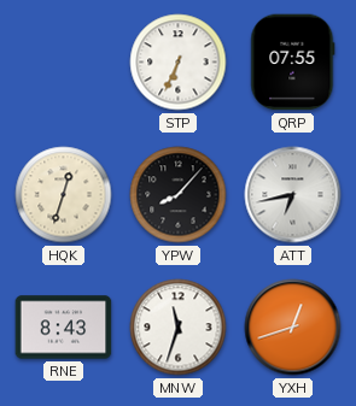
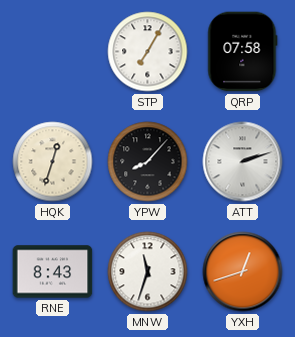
STP: 6:34 -> 7:05
QRP: 07:55 -> 07:58
ATT: 6:43 -> 2:12
